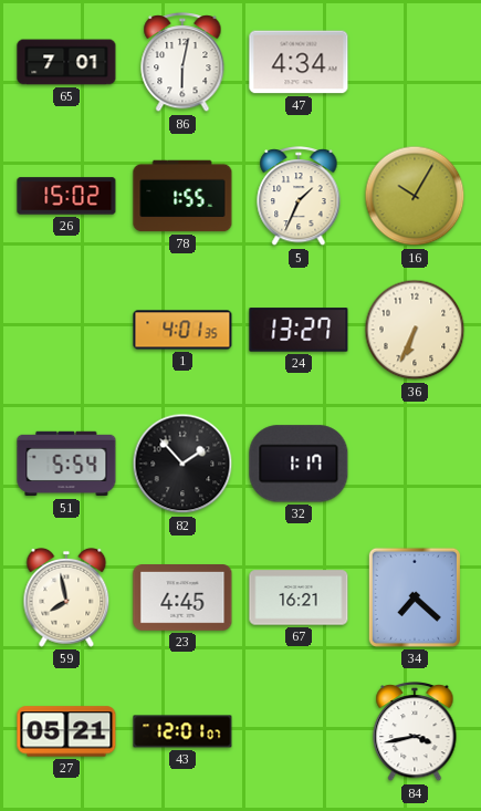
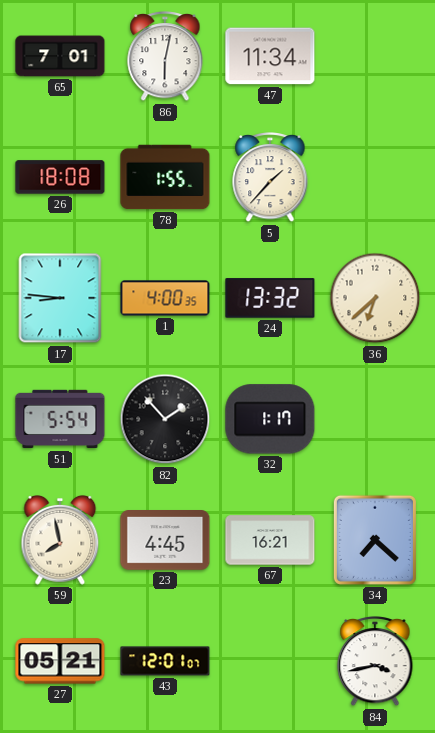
47: 4:34 -> 11:34
26: 15:02 -> 18:08
5: 1:34 -> 1:37
16: 10:05 -> none
17: none -> 8:46
1: 4:01 -> 4:00
24: 13:27 -> 13:32
36: 6:34 -> 6:38
